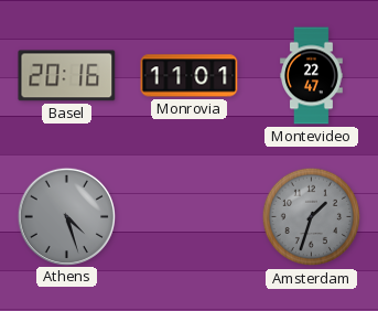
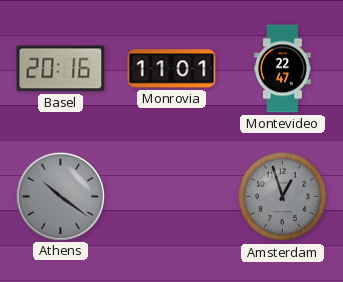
Athens: 4:27 -> 10:21
Amsterdam: 1:33 -> 12:57
